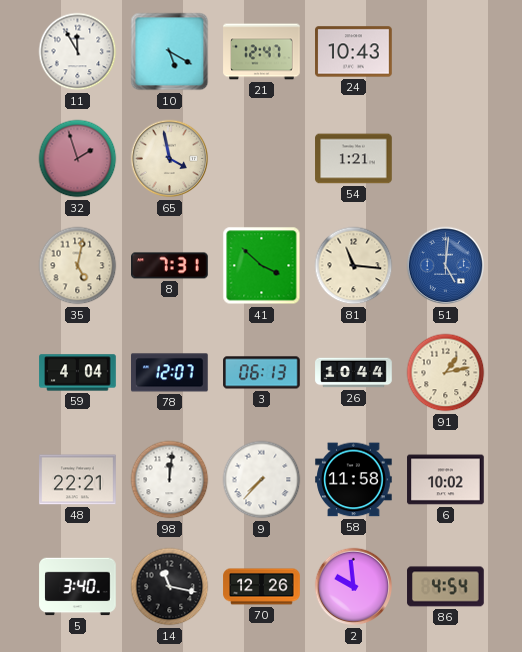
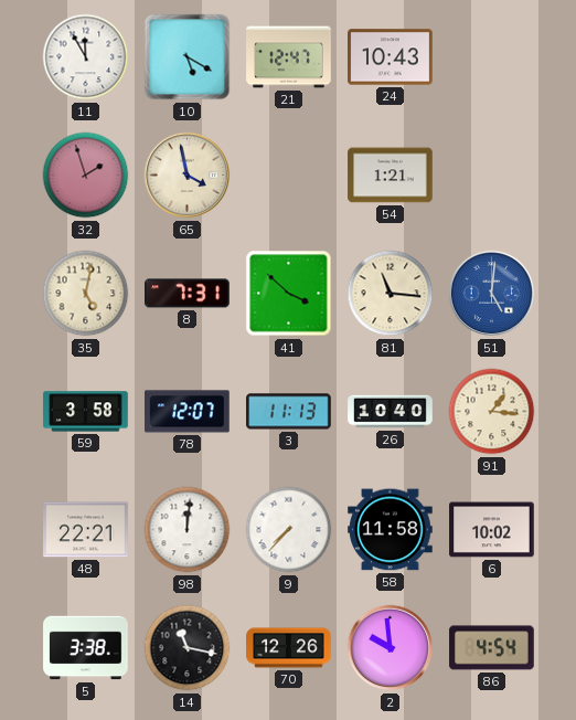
59: 4:04 -> 3:58
3: 06:13 -> 11:13
26: 10:44 -> 10:40
91: 1:13 -> 1:16
5: 3:40 -> 3:38
